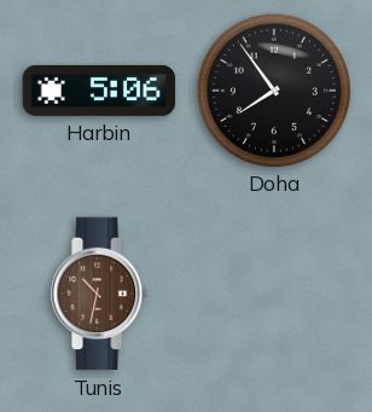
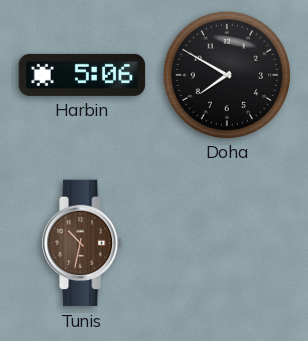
Doha: 7:54 -> 7:50
